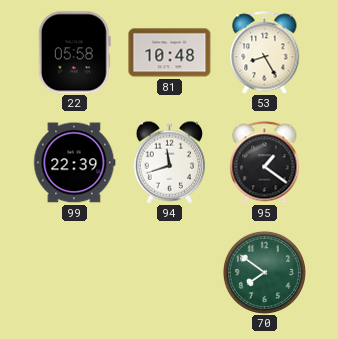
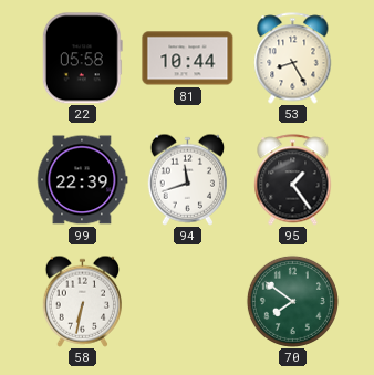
81: 10:48 -> 10:44
95: 1:21 -> 1:24
58: none -> 6:32
